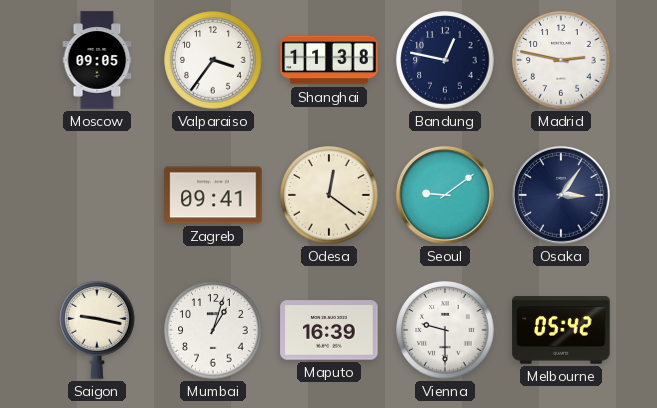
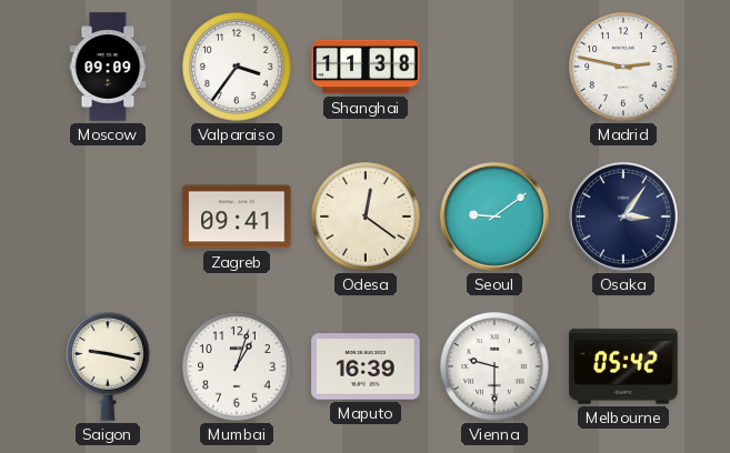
Moscow: 09:05 -> 09:09
Bandung: 12:47 -> none
